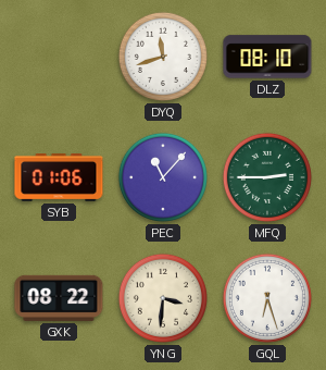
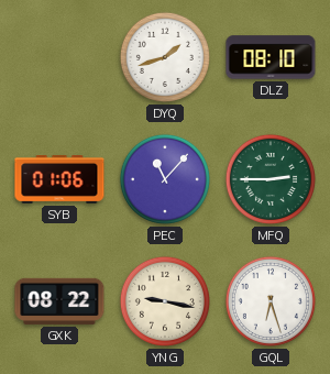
DYQ: 11:42 -> 1:42
YNG: 3:31 -> 9:17
